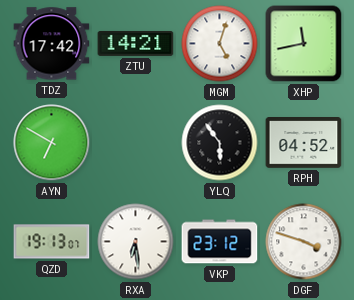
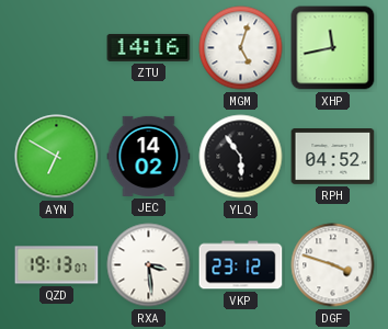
TDZ: 17:42 -> none
ZTU: 14:21 -> 14:16
JEC: none -> 14:02
RXA: 6:29 -> 3:29
